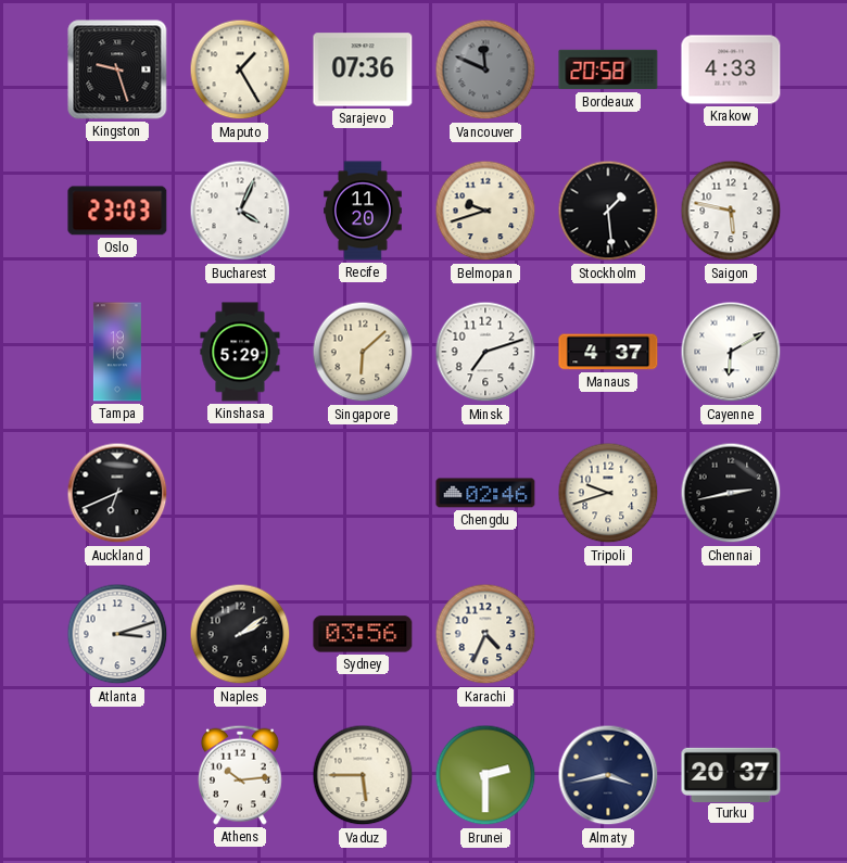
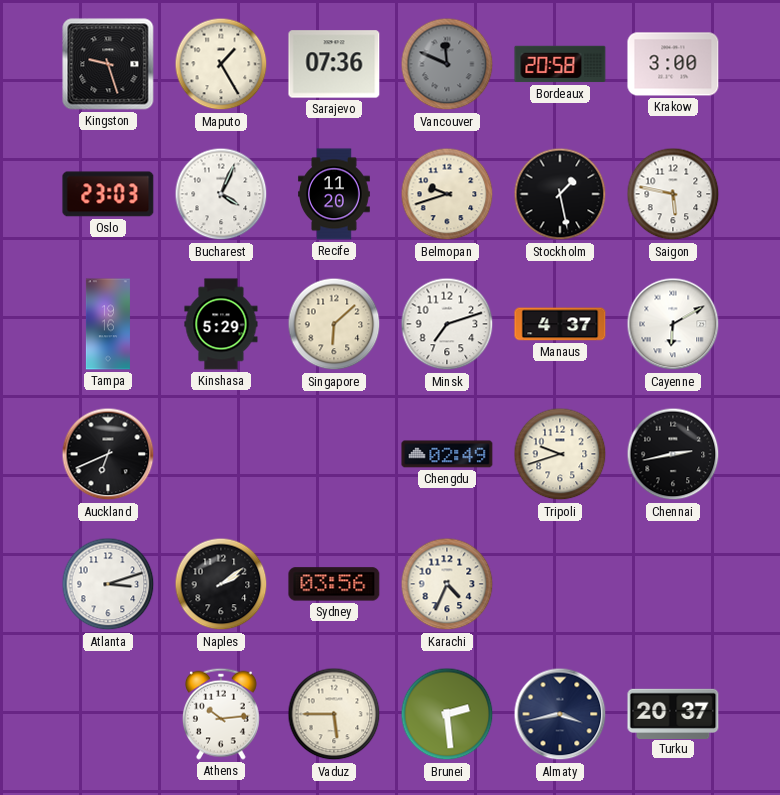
Krakow: 4:33 -> 3:00
Stockholm: 1:29 -> 1:28
Chengdu: 02:46 -> 02:49
Brunei: 2:30 -> 2:29
